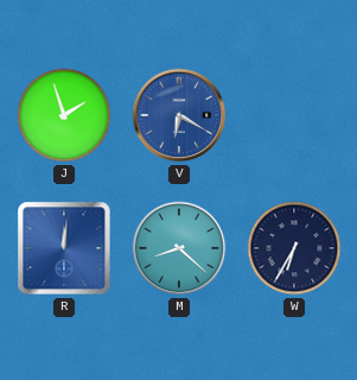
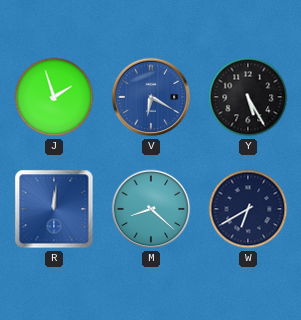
Y: none -> 5:25
W: 6:35 -> 6:40
